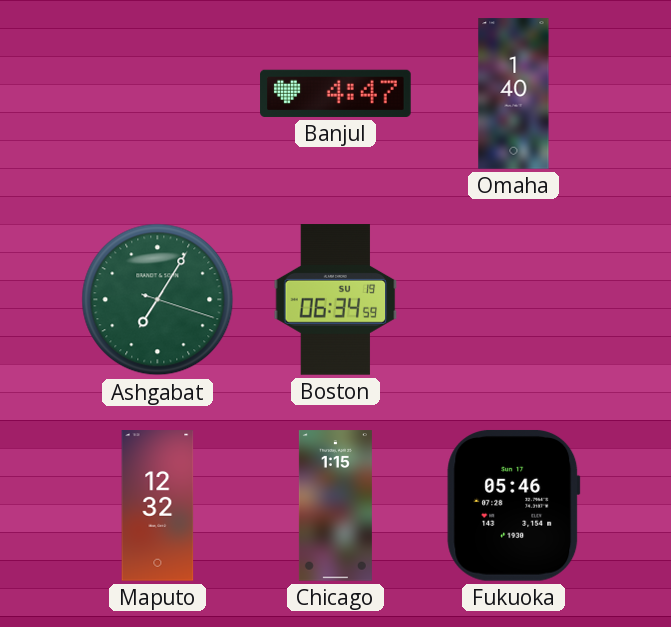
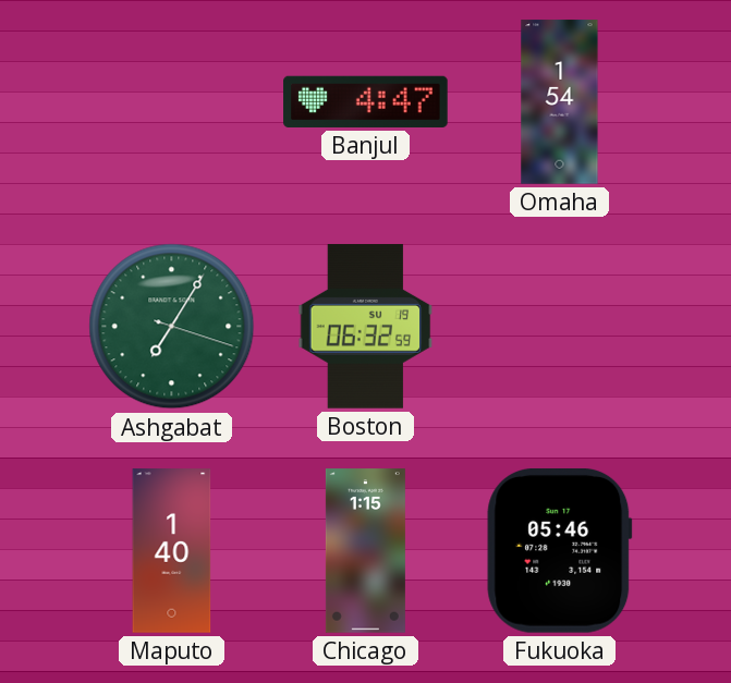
Omaha: 1:40 -> 1:54
Boston: 06:34 -> 06:32
Maputo: 12:32 -> 1:40
